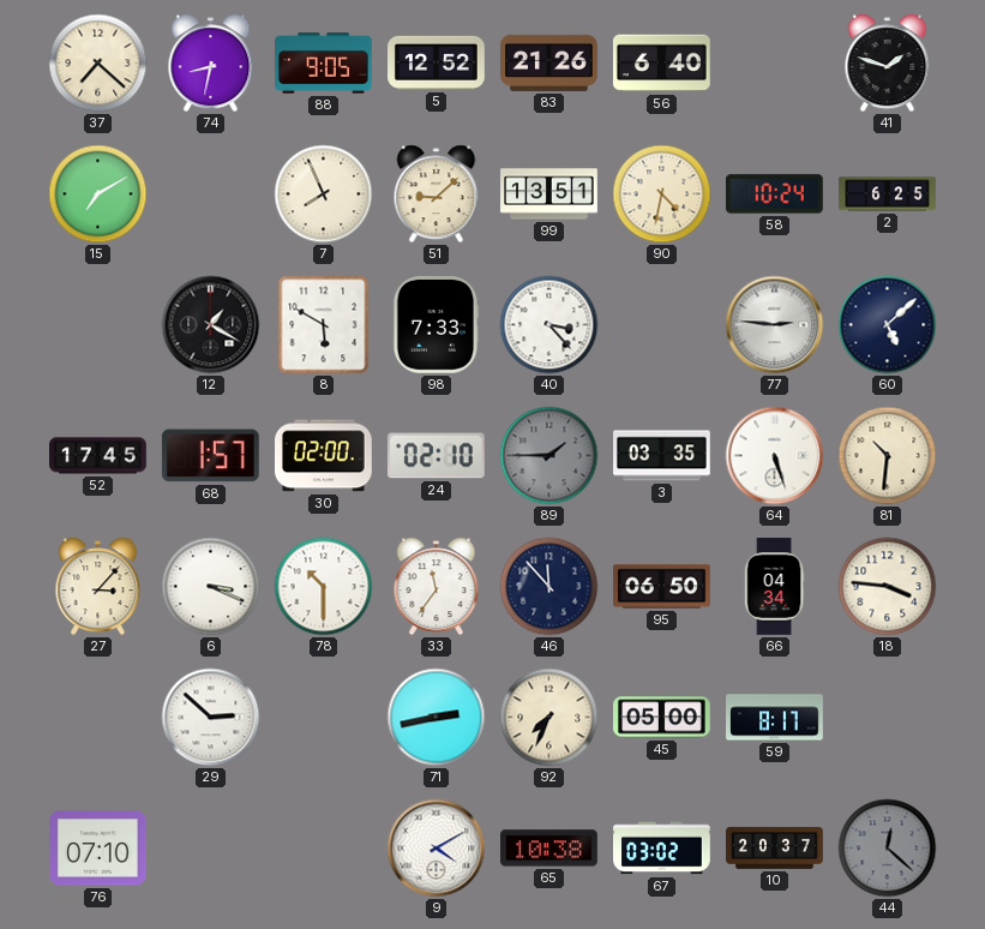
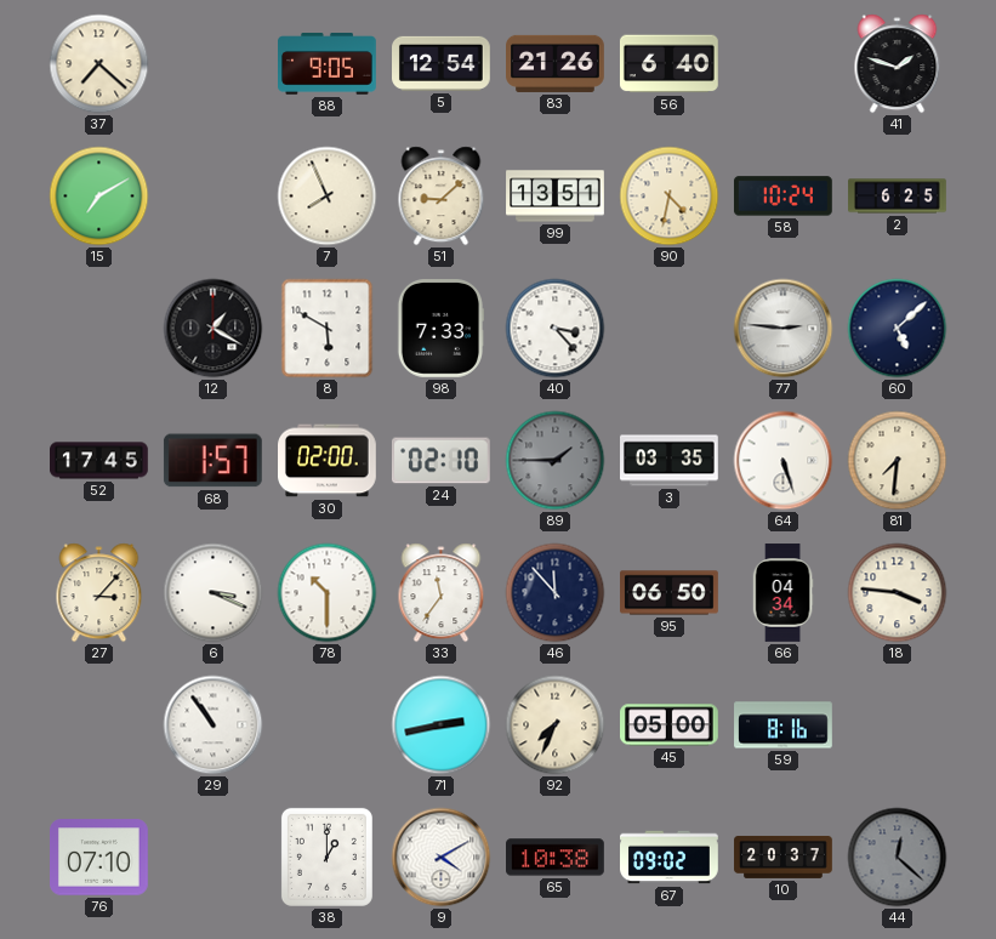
74: 8:32 -> none
5: 12:52 -> 12:54
81: 10:31 -> 7:31
29: 2:52 -> 10:54
59: 8:17 -> 8:16
38: none -> 1:00
67: 03:02 -> 09:02
